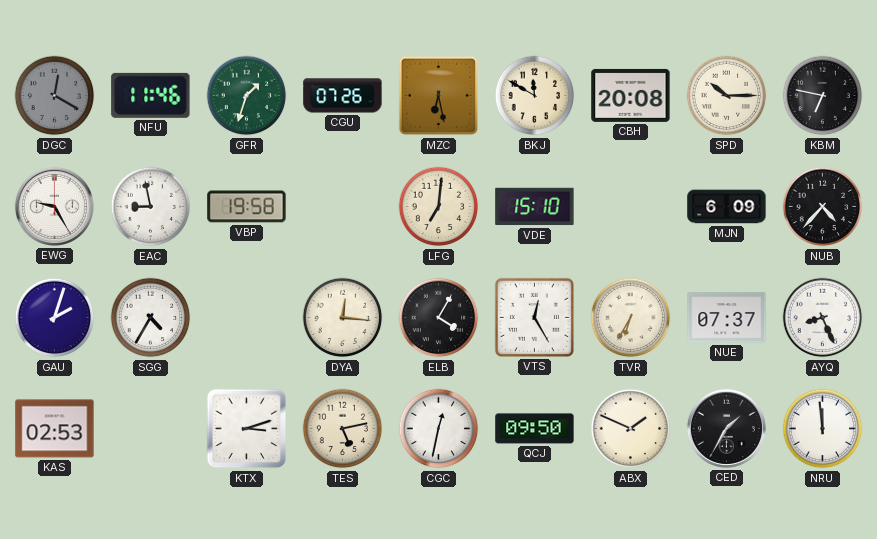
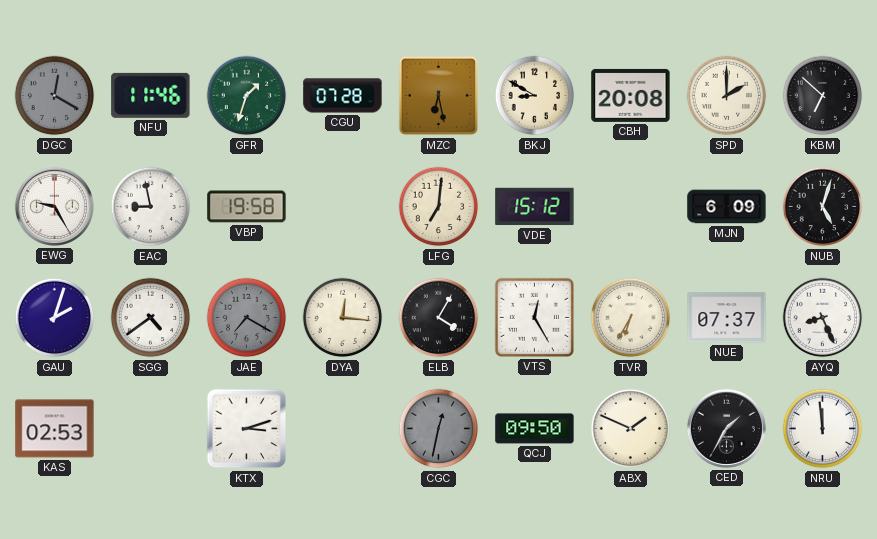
CGU: 07:26 -> 07:28
BKJ: 11:50 -> 8:50
SPD: 10:15 -> 2:00
KBM: 6:47 -> 6:52
VDE: 15:10 -> 15:12
NUB: 4:37 -> 5:03
SGG: 4:35 -> 4:39
JAE: none -> 7:20
TES: 5:13 -> none
CGC dial: white -> grey
